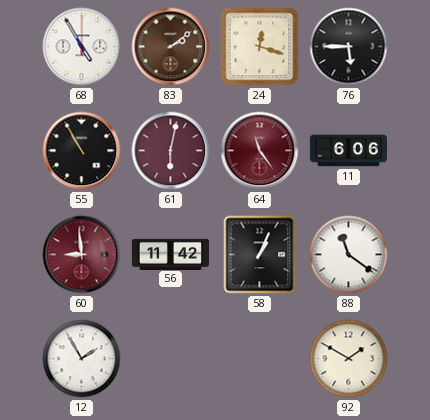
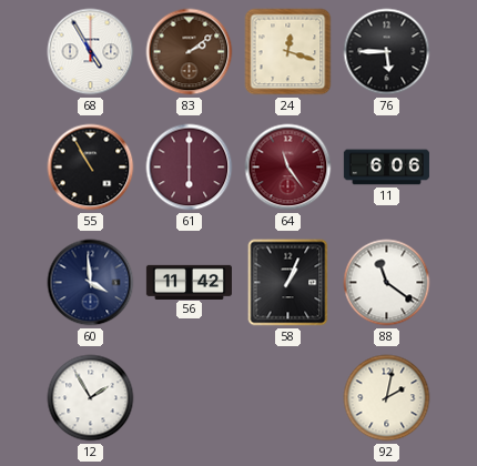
61: 6:02 -> 6:00
60: 8:59 -> 3:59
60 dial: burgundy -> navy
92: 1:50 -> 2:02
